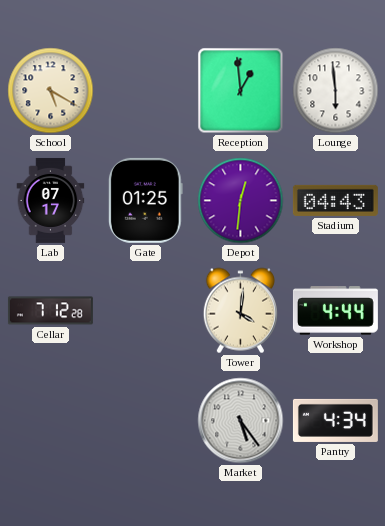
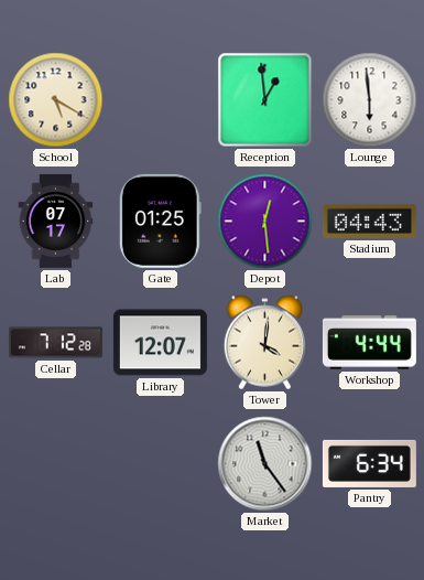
Depot: 12:31 -> 12:29
Library: none -> 12:07
Market: 5:24 -> 11:24
Pantry: 4:34 -> 6:34
